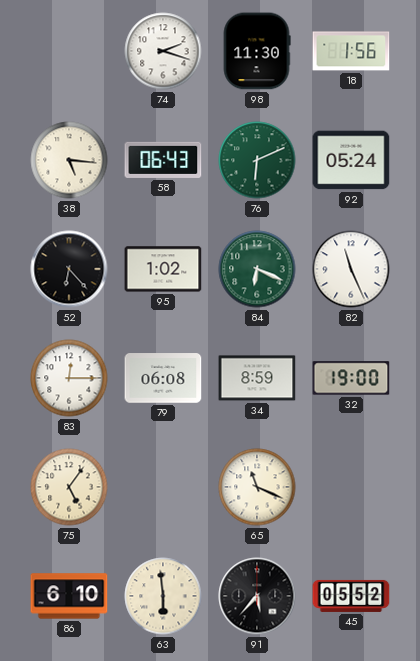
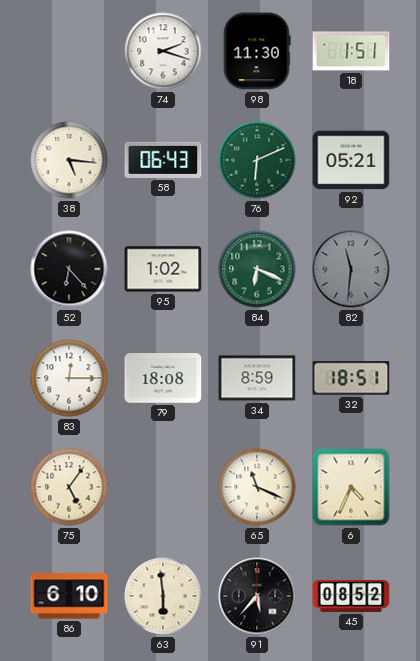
18: 1:56 -> 1:51
92: 05:24 -> 05:21
82: 11:26 -> 11:31
82 dial: white -> grey
79: 06:08 -> 18:08
32: 19:00 -> 18:51
6: none -> 4:34
45: 05:52 -> 08:52
